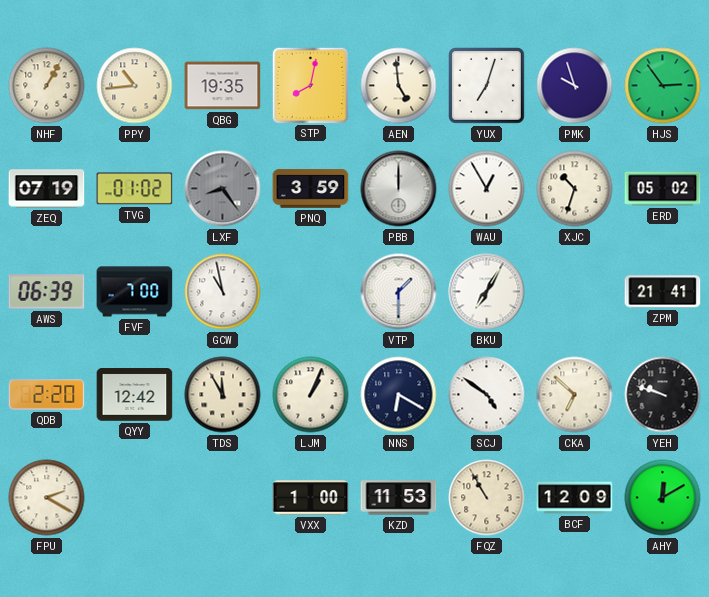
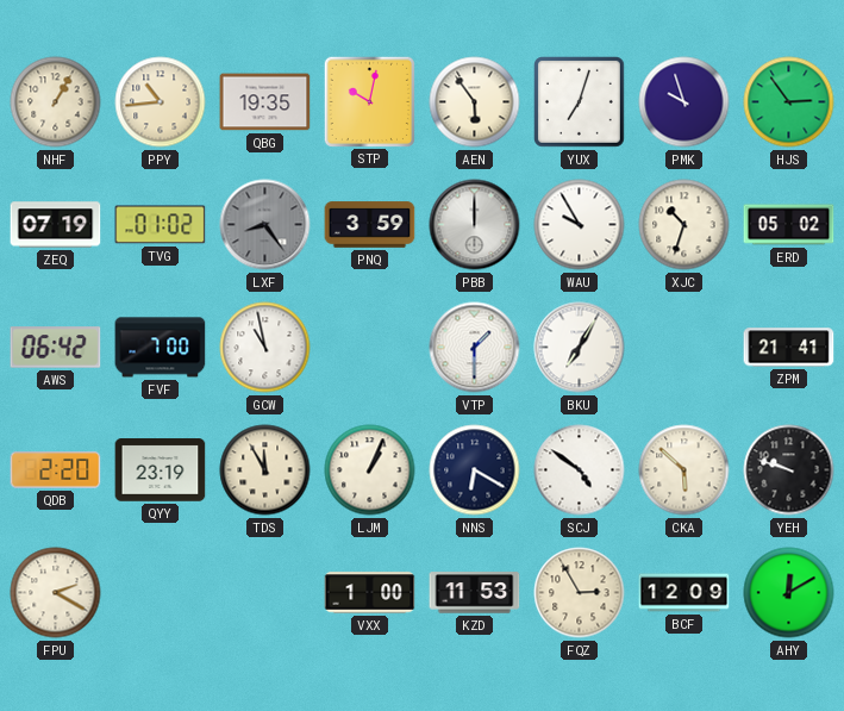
STP: 8:02 -> 10:02
AEN: 4:59 -> 5:54
WAU: 12:55 -> 9:55
AWS: 06:39 -> 06:42
QYY: 12:42 -> 23:19
CKA: 6:52 -> 5:52
FQZ: 10:55 -> 2:55
